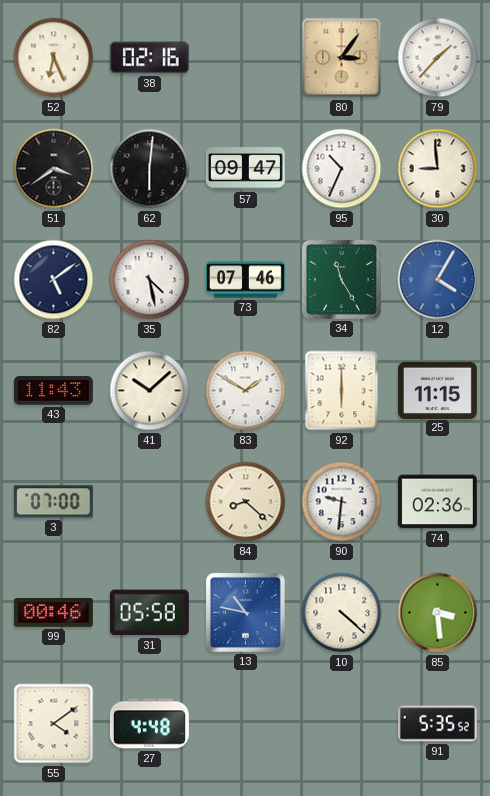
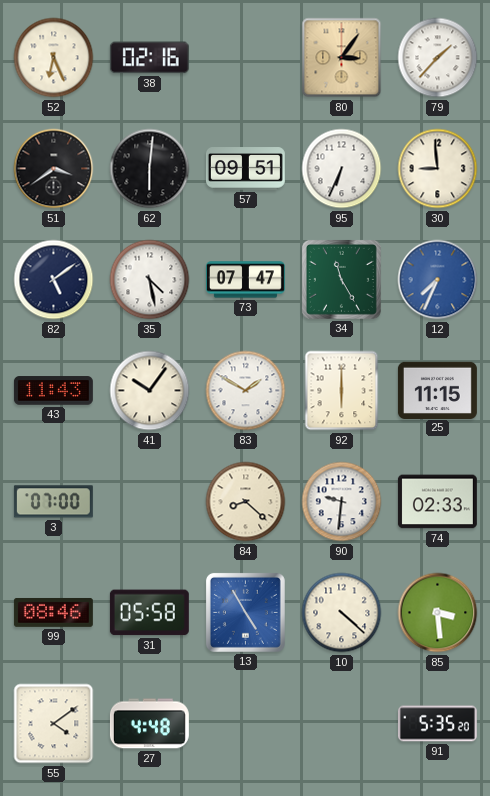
57: 09:47 -> 09:51
95: 10:34 -> 6:34
73: 07:46 -> 07:47
12: 4:05 -> 7:34
41: 10:08 -> 10:06
74: 02:36 -> 02:33
99: 00:46 -> 08:46
13: 10:47 -> 4:55
91: 5:35:52 -> 5:35:20
